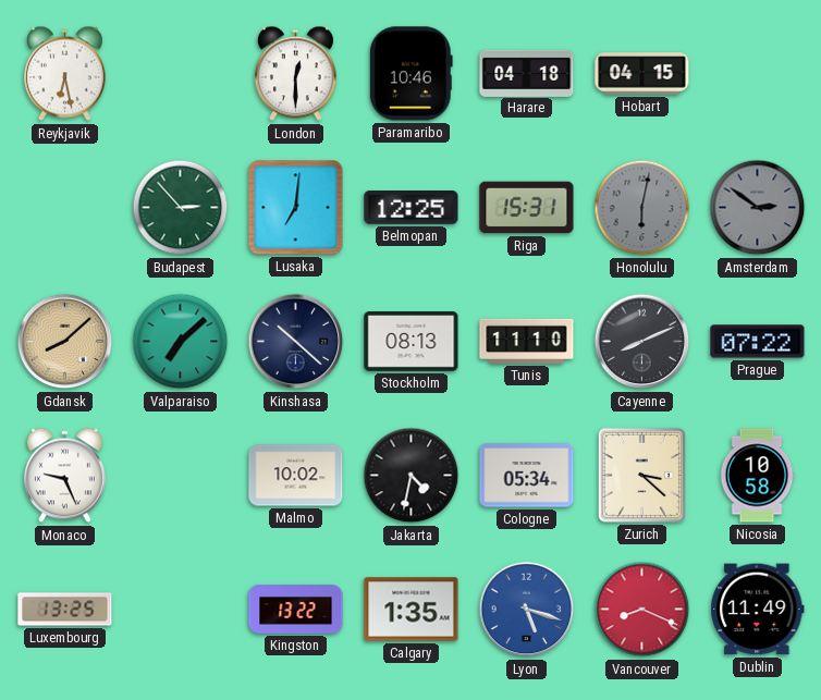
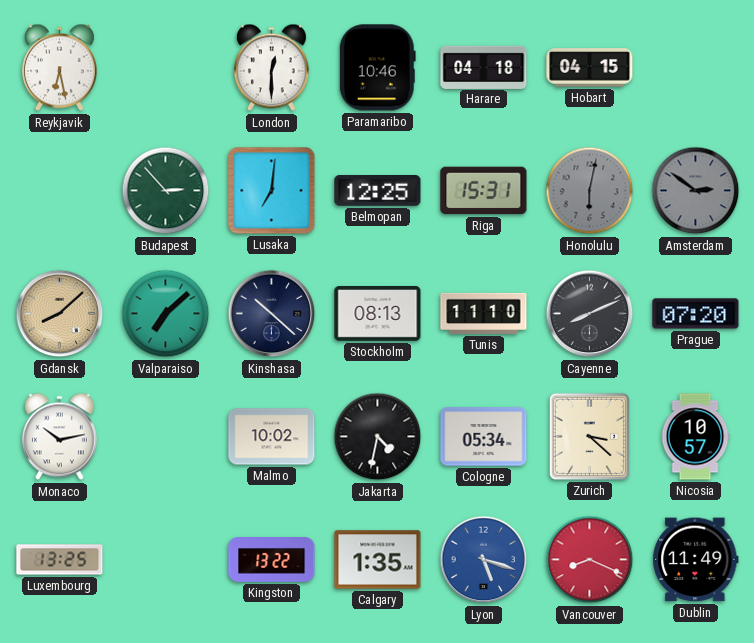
Prague: 07:22 -> 07:20
Monaco: 9:26 -> 10:13
Nicosia: 10:58 -> 10:57
